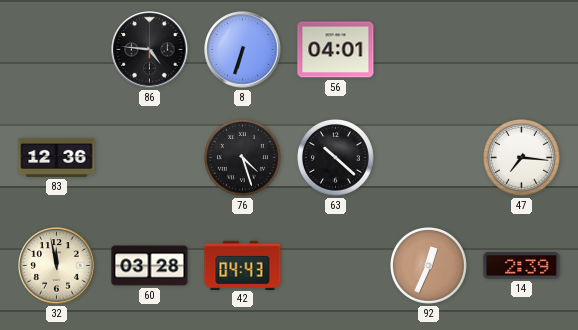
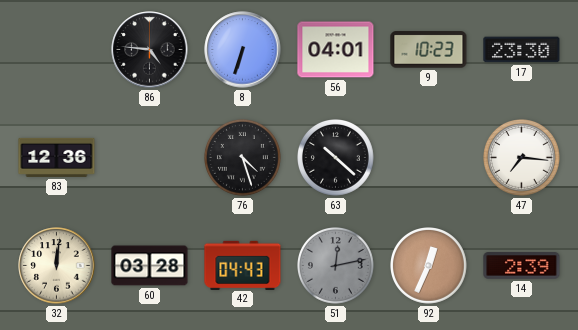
9: none -> 10:23
17: none -> 23:30
32: 11:58 -> 12:01
51: none -> 12:13
